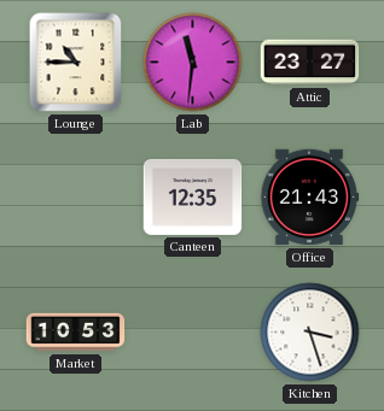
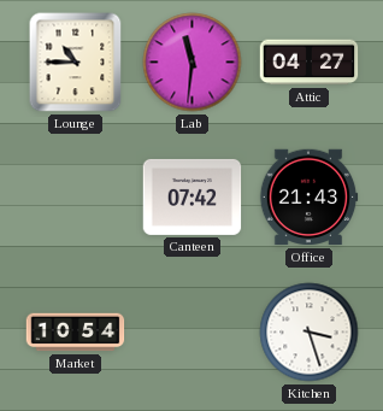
Attic: 23:27 -> 04:27
Canteen: 12:35 -> 07:42
Market: 10:53 -> 10:54
